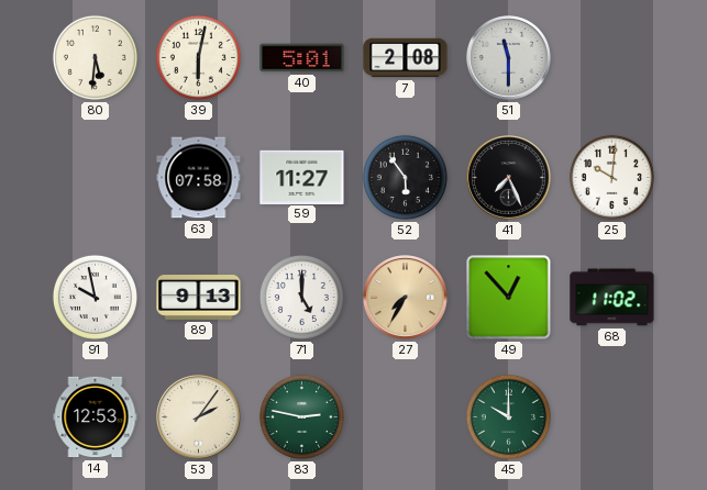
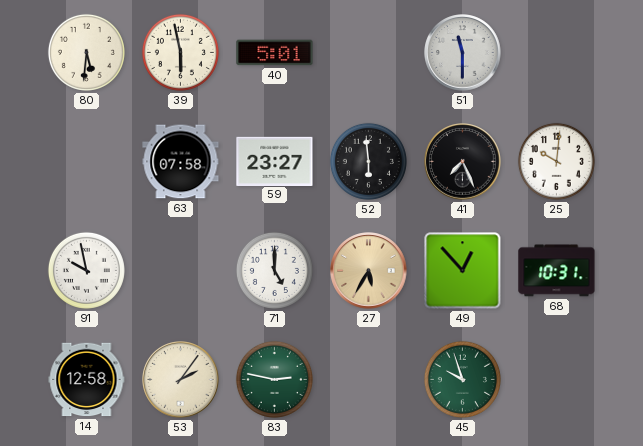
39: 6:02 -> 5:58
7: 2:08 -> none
59: 11:27 -> 23:27
52: 5:54 -> 5:59
89: 9:13 -> none
27: 7:35 -> 5:35
68: 11:02 -> 10:31
14: 12:53 -> 12:58
45: 10:00 -> 9:57
